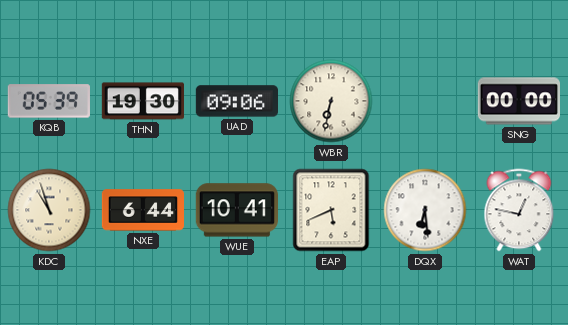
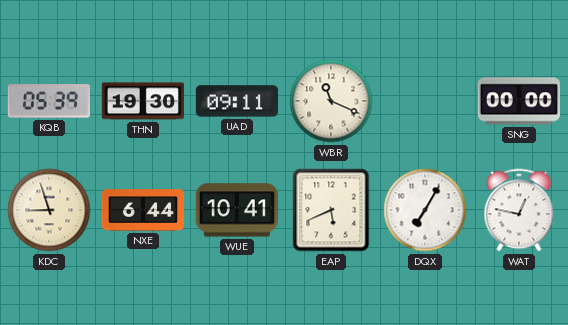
UAD: 09:06 -> 09:11
WBR: 6:32 -> 11:19
KDC: 10:57 -> 8:57
DQX: 6:29 -> 7:05
